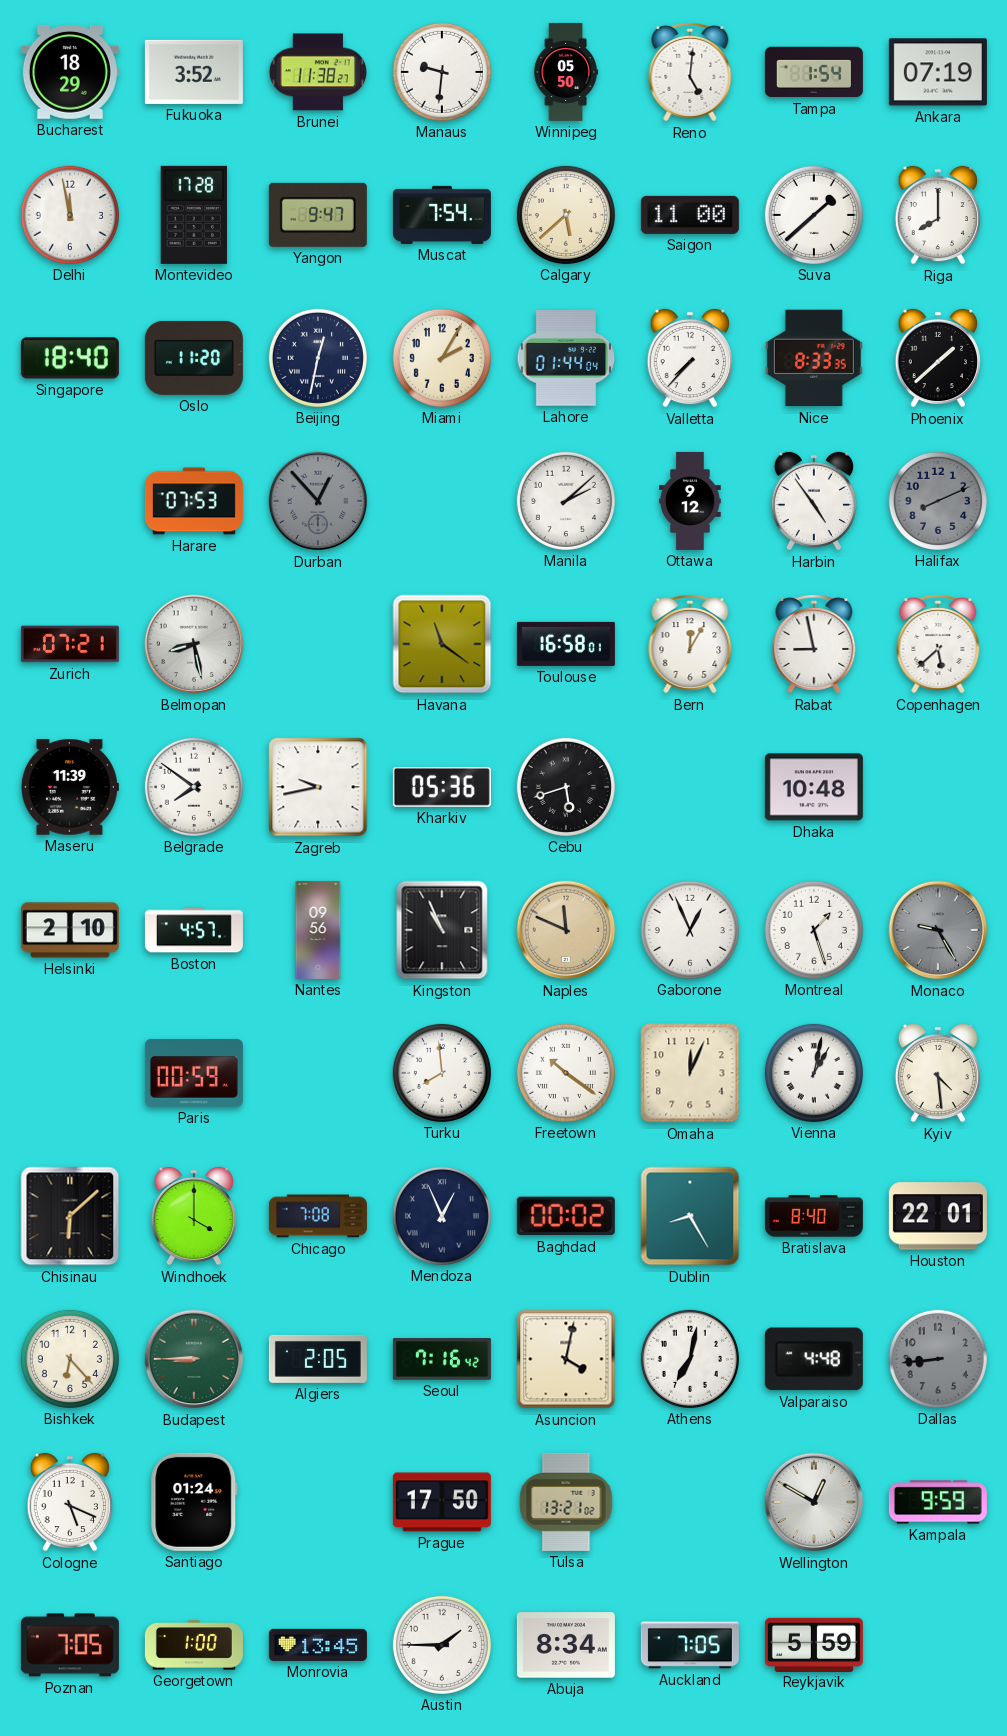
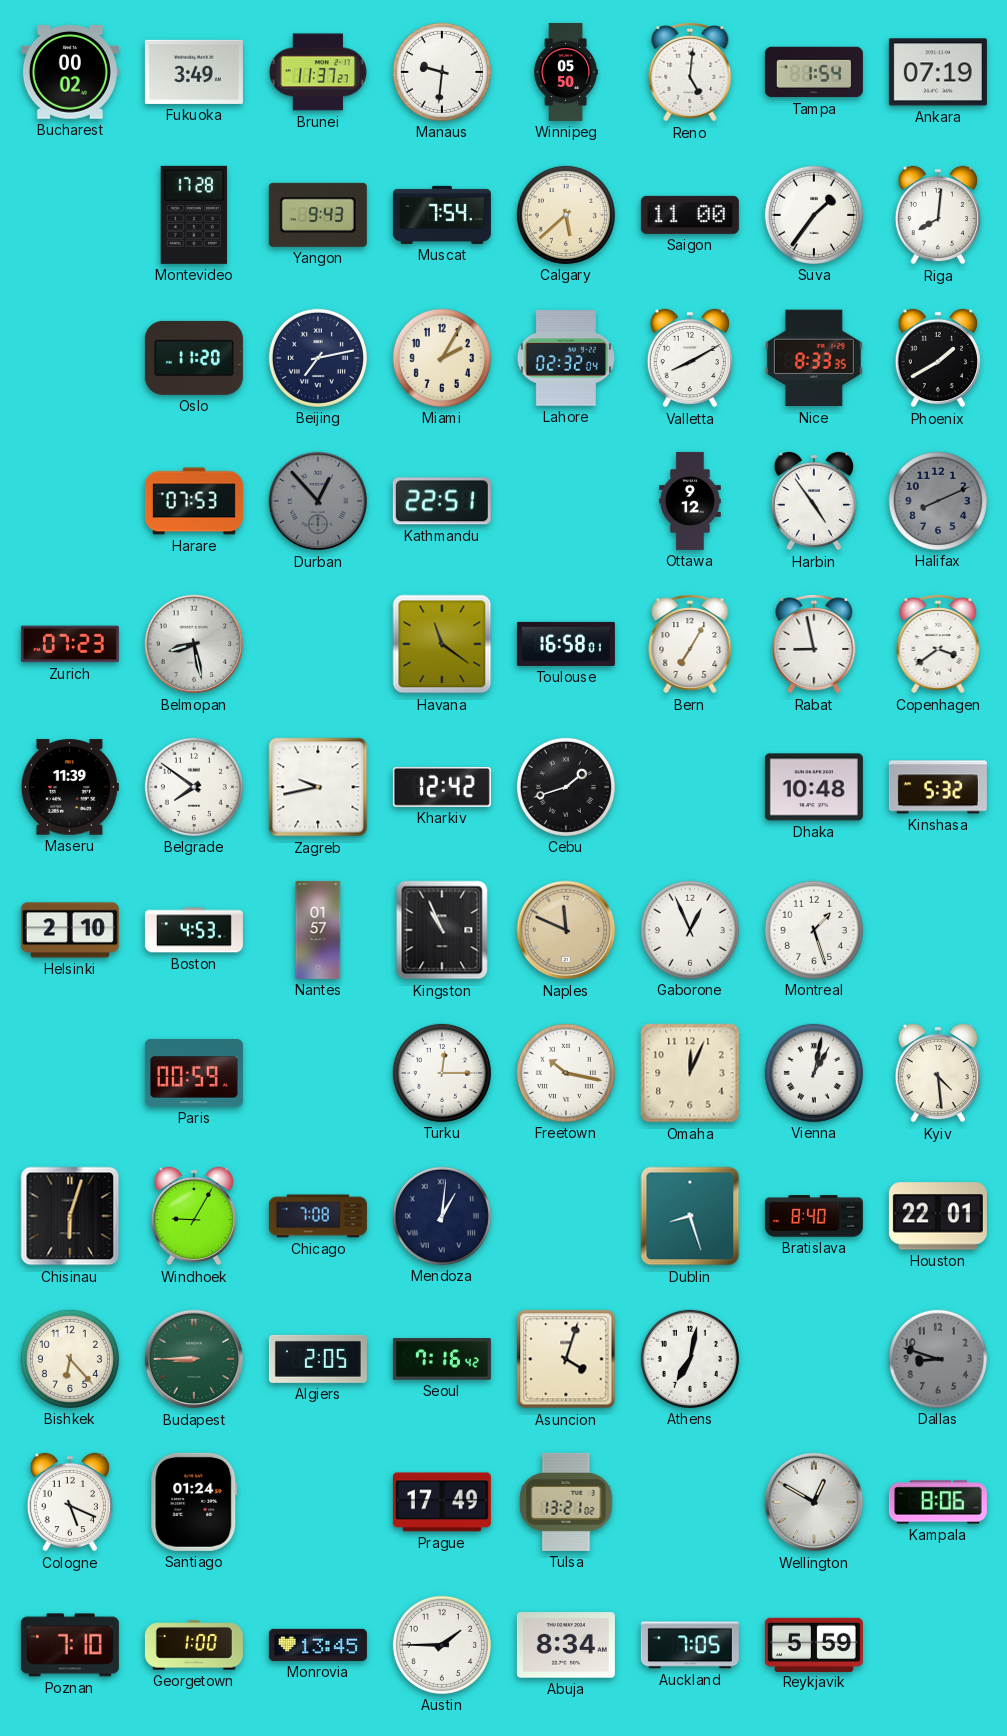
Bucharest: 18:29 -> 00:02
Fukuoka: 3:52 -> 3:49
Brunei: 11:38 -> 11:37
Delhi: 11:58 -> none
Yangon: 9:47 -> 9:43
Suva: 1:38 -> 1:36
Riga: 8:00 -> 8:01
Singapore: 18:40 -> none
Beijing: 12:32 -> 7:13
Lahore: 01:44 -> 02:32
Valletta: 7:37 -> 8:10
Phoenix: 1:38 -> 1:40
Kathmandu: none -> 22:51
Manila: 2:08 -> none
Zurich: 07:21 -> 07:23
Bern: 12:05 -> 7:05
Copenhagen: 5:38 -> 3:39
Kharkiv: 05:36 -> 12:42
Cebu: 5:42 -> 1:42
Kinshasa: none -> 5:32
Boston: 4:57 -> 4:53
Nantes: 09:56 -> 01:57
Monaco: 9:25 -> none
Turku: 7:59 -> 12:15
Freetown: 10:21 -> 10:17
Chisinau: 6:08 -> 6:03
Windhoek: 4:00 -> 9:05
Mendoza: 12:56 -> 1:01
Baghdad: 00:02 -> none
Dublin: 8:25 -> 8:27
Asuncion: 4:02 -> 4:03
Valparaiso: 4:48 -> none
Dallas: 8:44 -> 8:48
Prague: 17:50 -> 17:49
Kampala: 9:59 -> 8:06
Poznan: 7:05 -> 7:10
